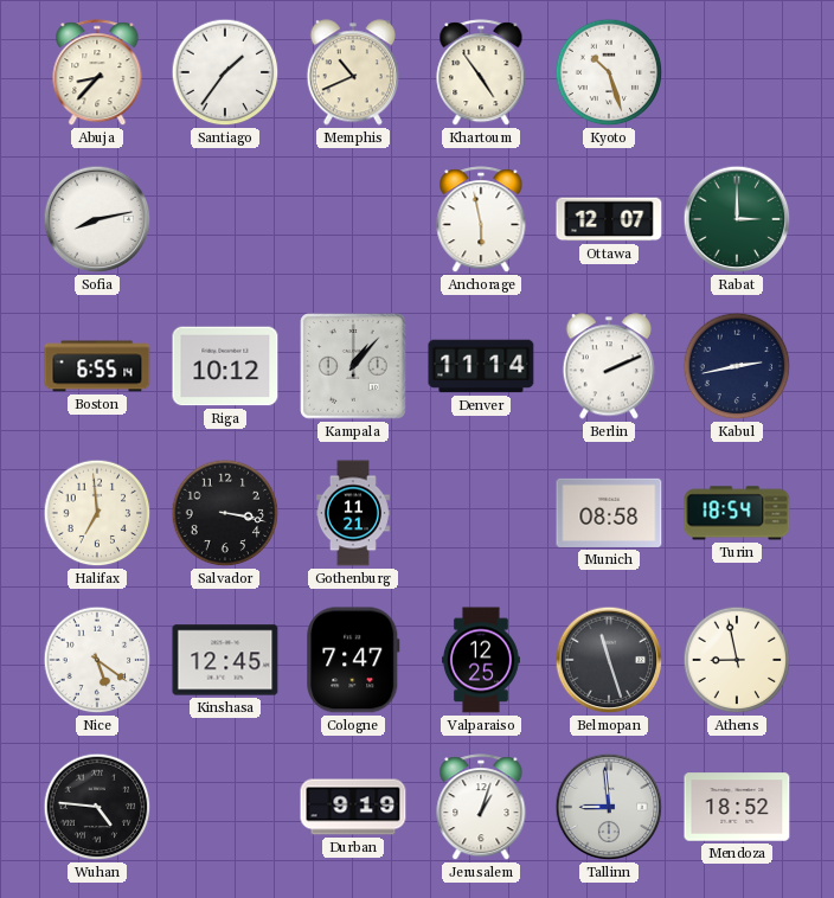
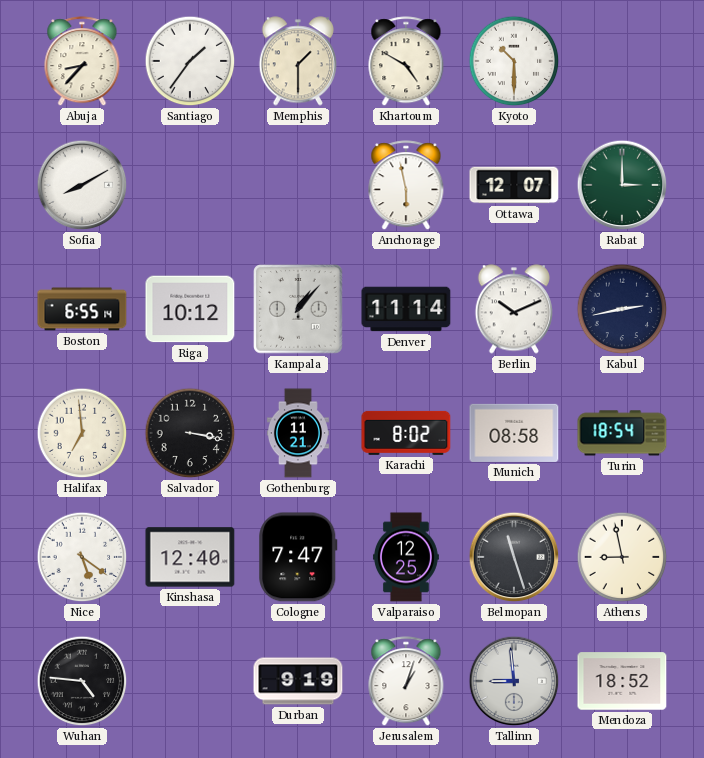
Memphis: 10:41 -> 1:30
Khartoum: 4:54 -> 4:50
Kyoto: 10:27 -> 10:30
Sofia: 8:13 -> 8:10
Berlin: 2:11 -> 10:11
Karachi: none -> 8:02
Kinshasa: 12:45 -> 12:40
